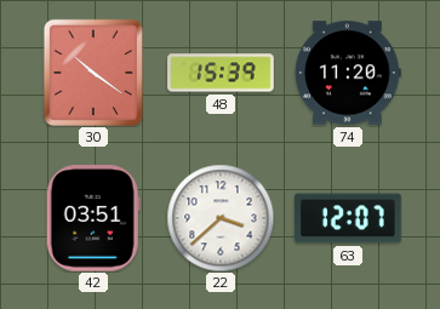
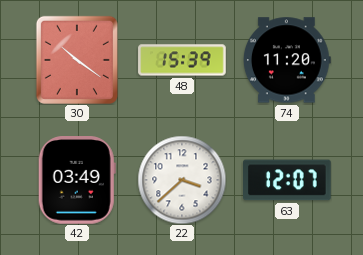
42: 03:51 -> 03:49
